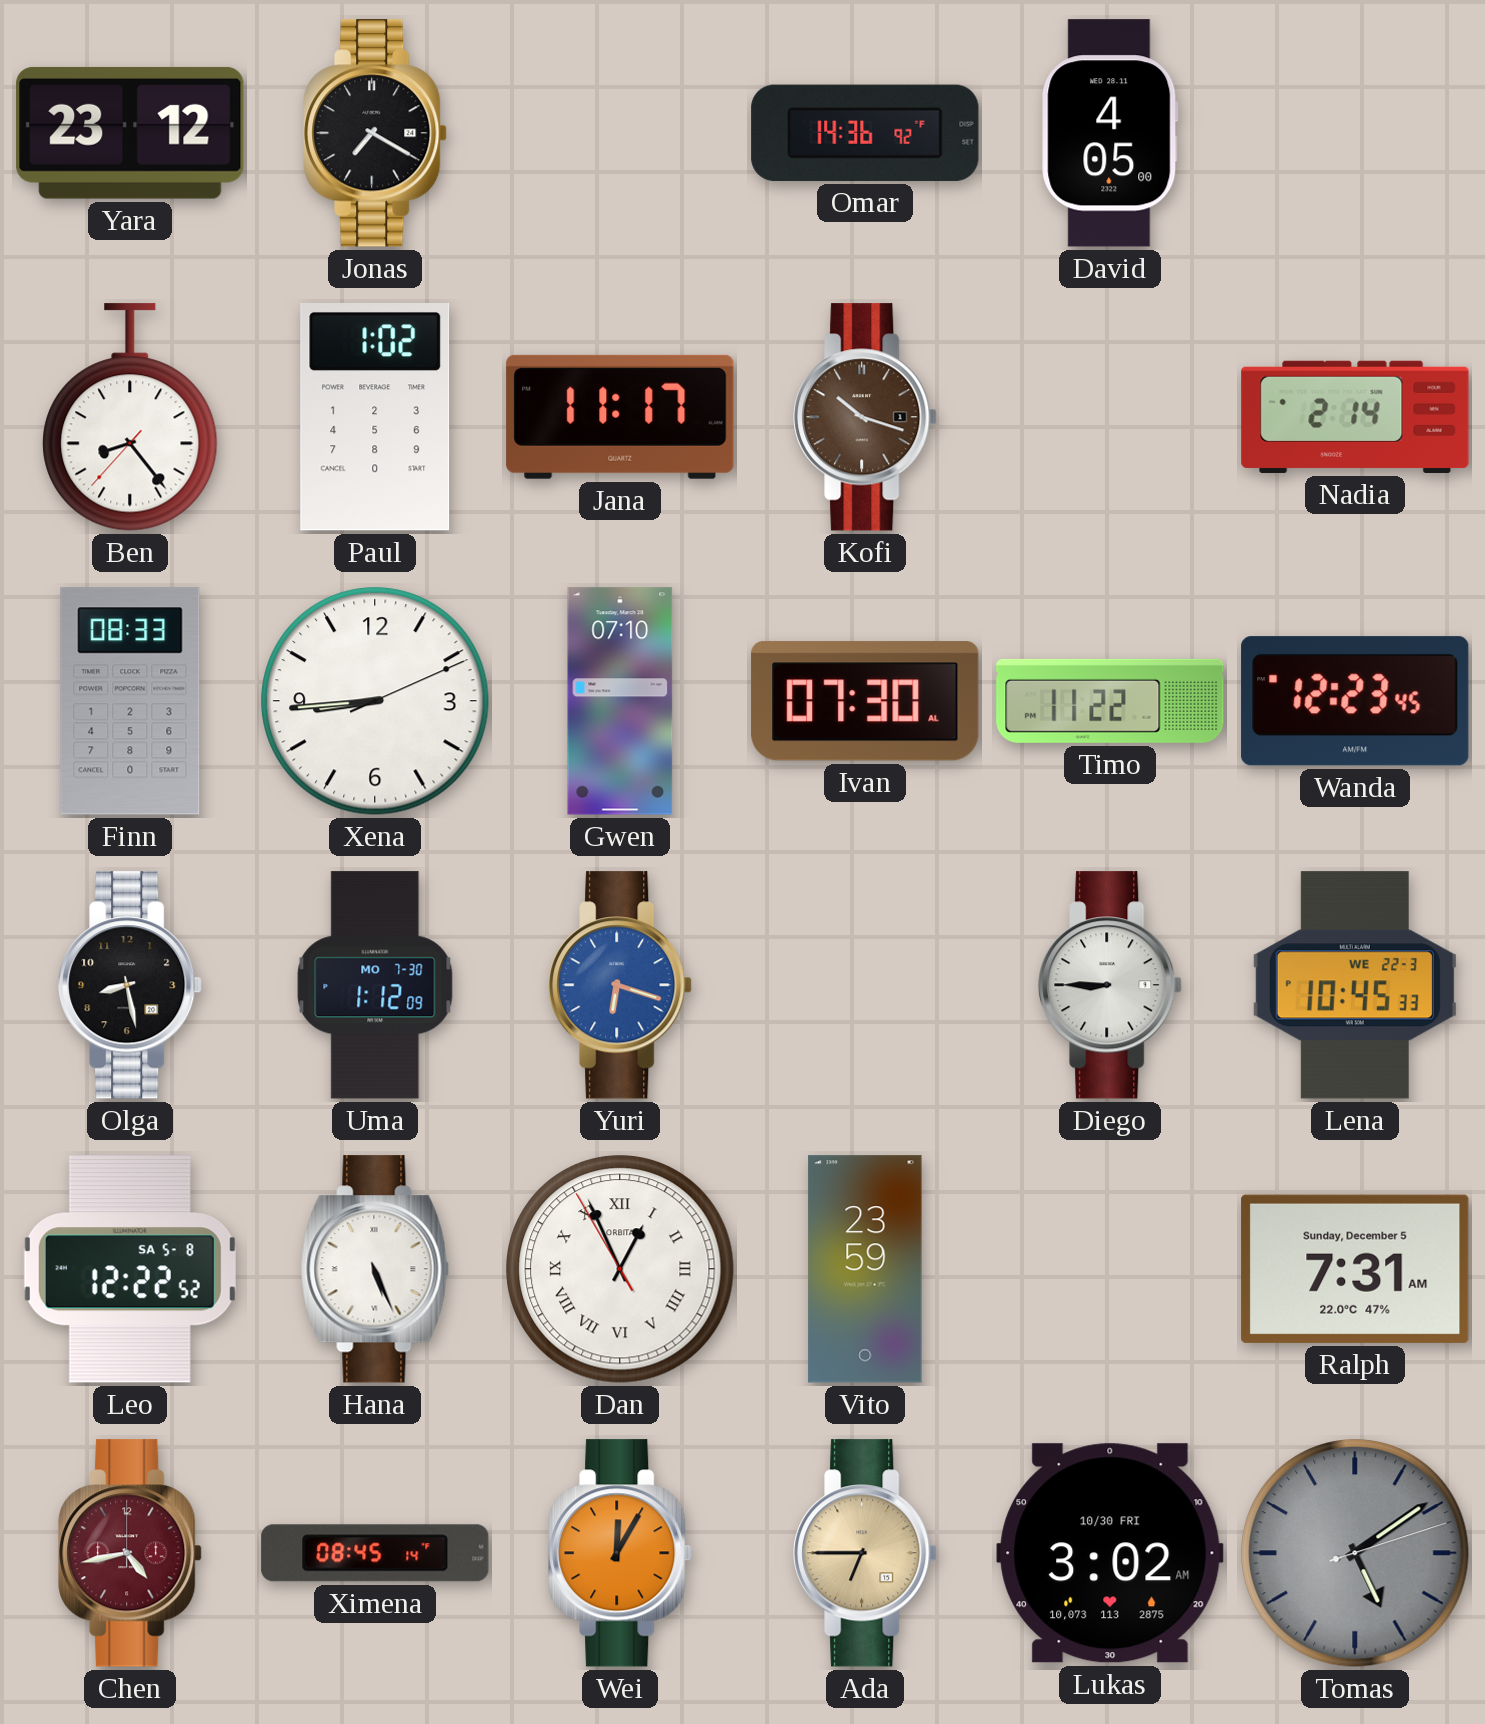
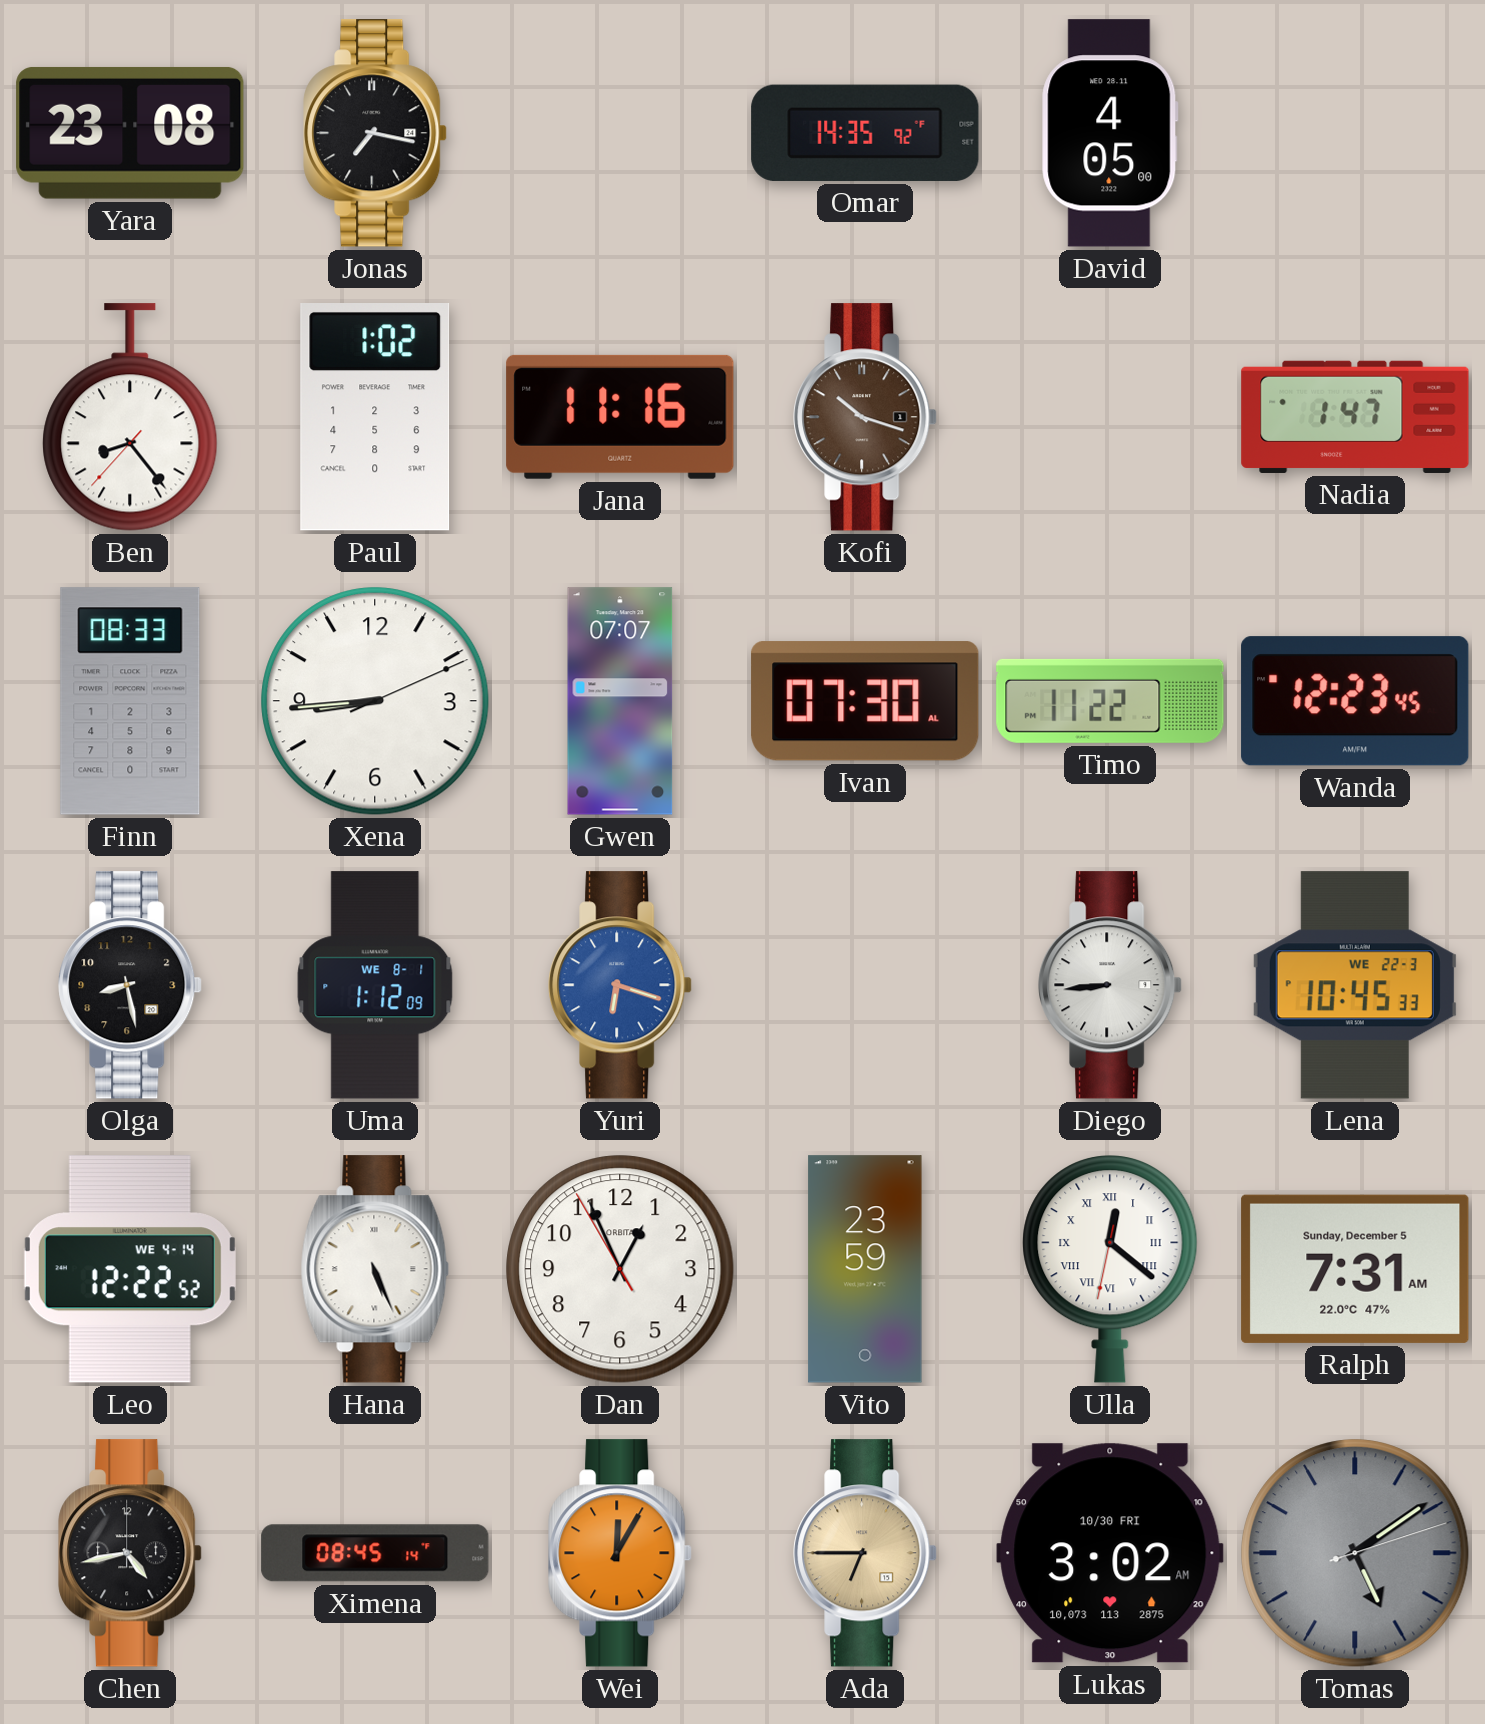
Yara: 23:12 -> 23:08
Jonas: 7:20 -> 7:17
Omar: 14:36 -> 14:35
Jana: 11:17 -> 11:16
Nadia: 2:14 -> 1:47
Gwen: 07:10 -> 07:07
Uma date: MO 7-30 -> WE 8-1
Diego: 8:45 -> 8:44
Leo date: SA 5-8 -> WE 4-14
Dan numerals: Roman -> Arabic
Ulla: none -> 12:21
Chen dial: burgundy -> black
